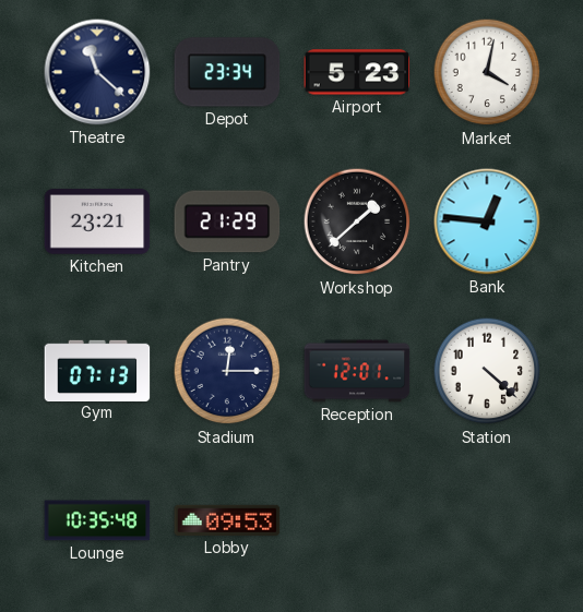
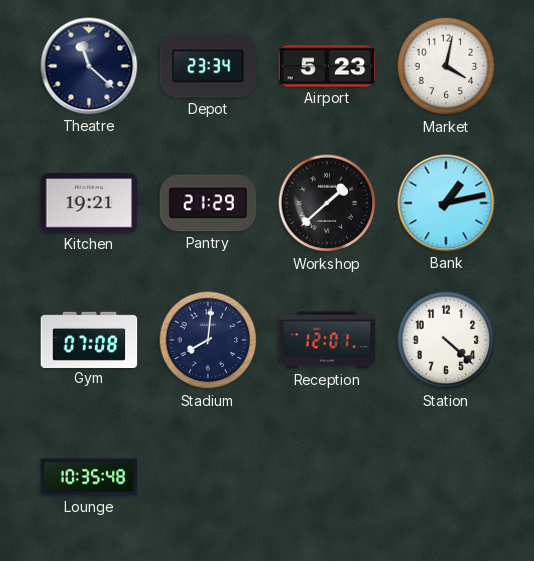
Kitchen: 23:21 -> 19:21
Bank: 12:46 -> 1:13
Gym: 07:13 -> 07:08
Stadium: 12:15 -> 8:01
Lobby: 09:53 -> none
